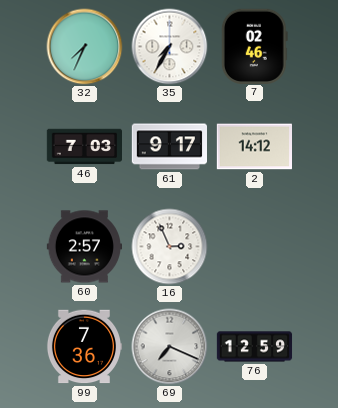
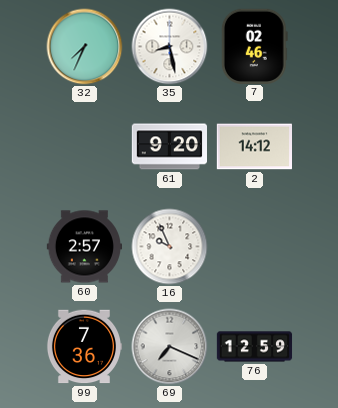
35: 7:35 -> 8:28
46: 7:03 -> none
61: 9:17 -> 9:20
16: 2:56 -> 9:56
